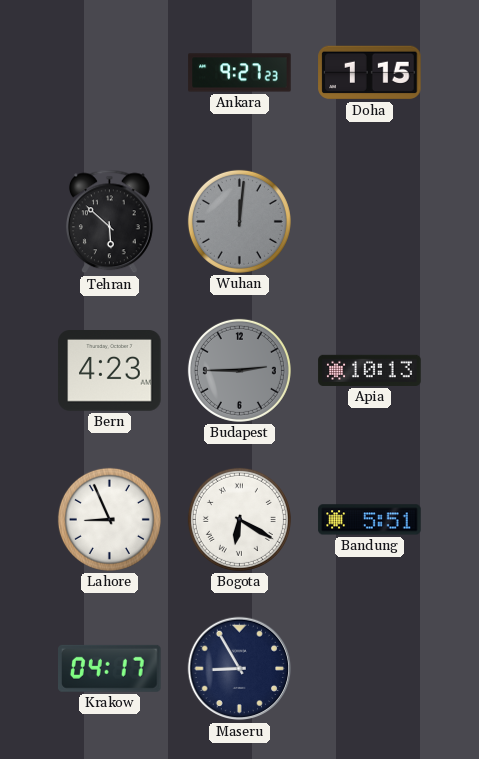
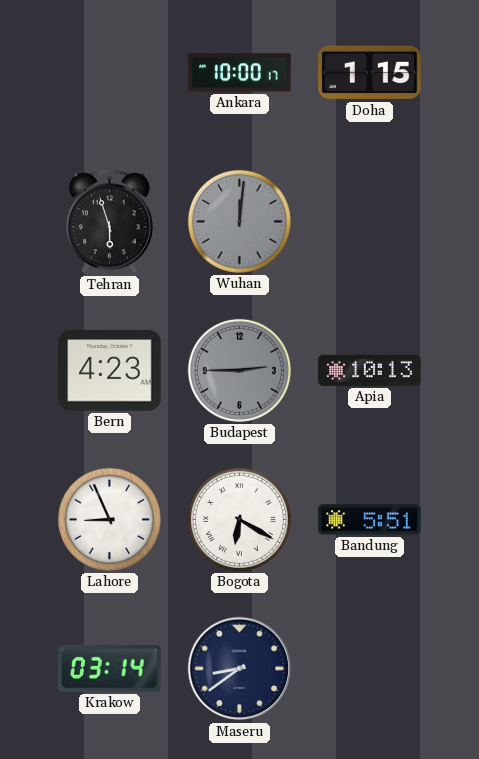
Ankara: 9:27 -> 10:00
Tehran: 5:52 -> 5:57
Krakow: 04:17 -> 03:14
Maseru: 8:55 -> 8:39
